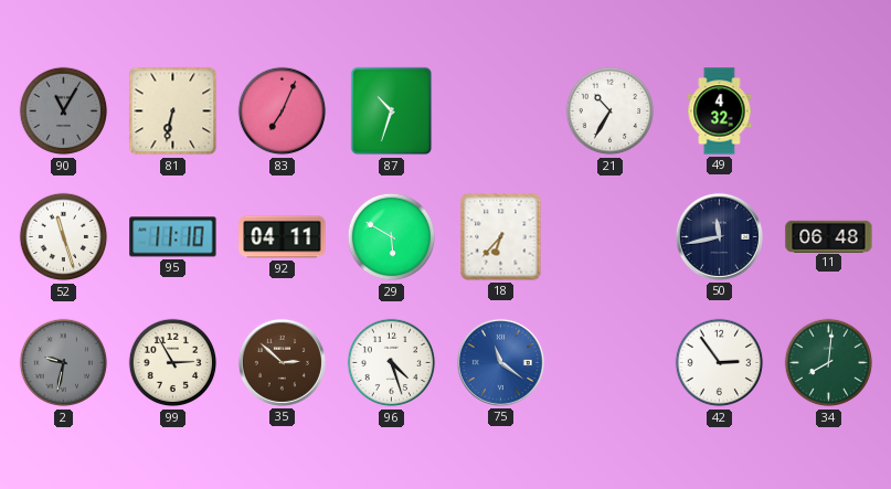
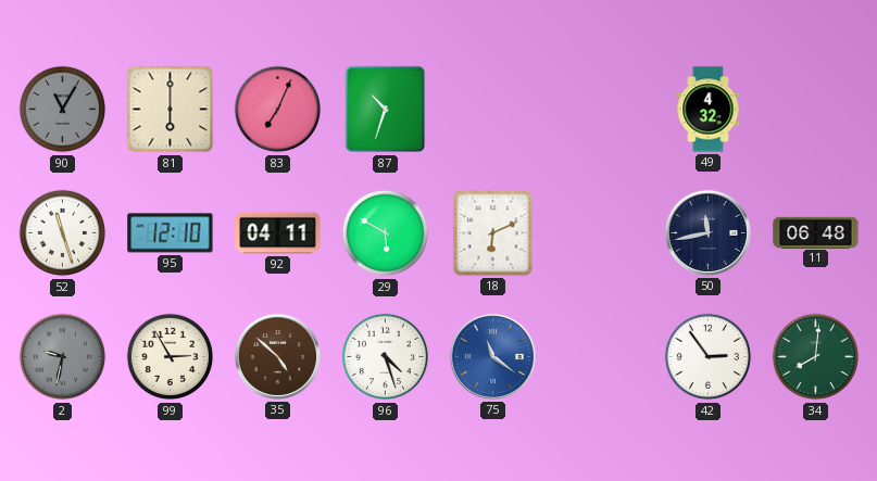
81: 6:32 -> 6:00
21: 10:35 -> none
95: 11:10 -> 12:10
18: 6:37 -> 6:11
35: 2:52 -> 4:52
